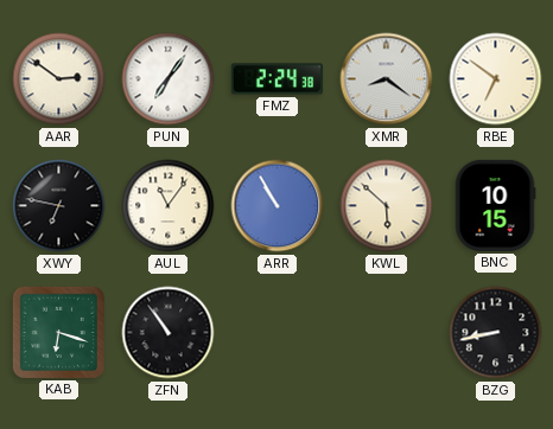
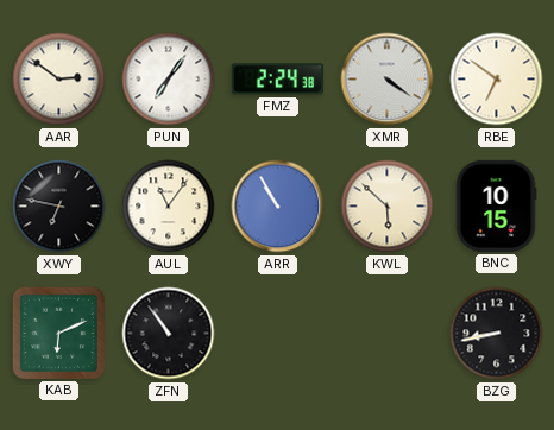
XMR: 8:21 -> 4:21
KAB: 6:18 -> 6:11
